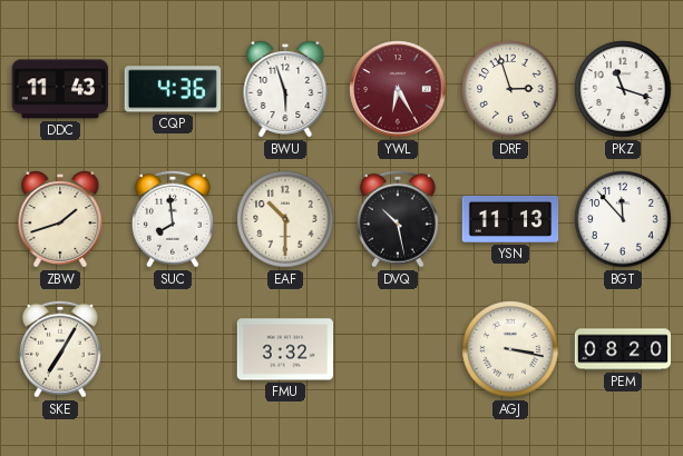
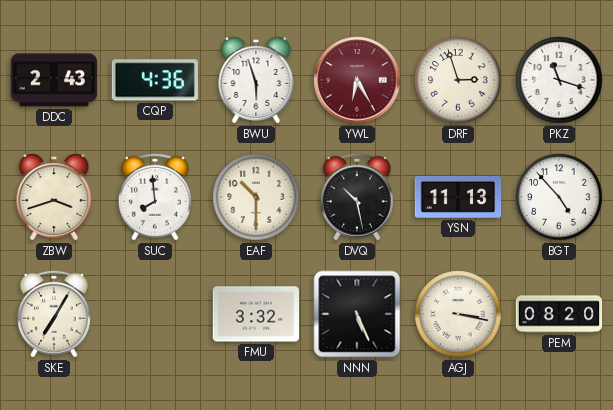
DDC: 11:43 -> 2:43
ZBW: 1:42 -> 3:42
BGT: 11:53 -> 4:53
NNN: none -> 5:26
